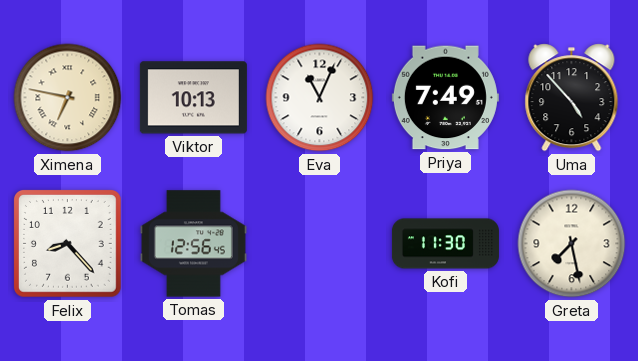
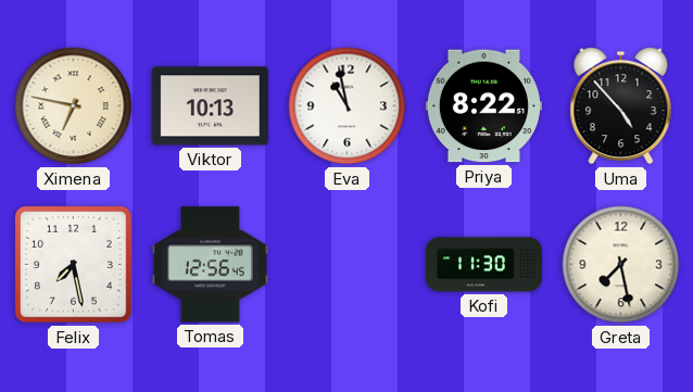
Eva: 11:04 -> 10:58
Priya: 7:49 -> 8:22
Felix: 8:23 -> 7:28
